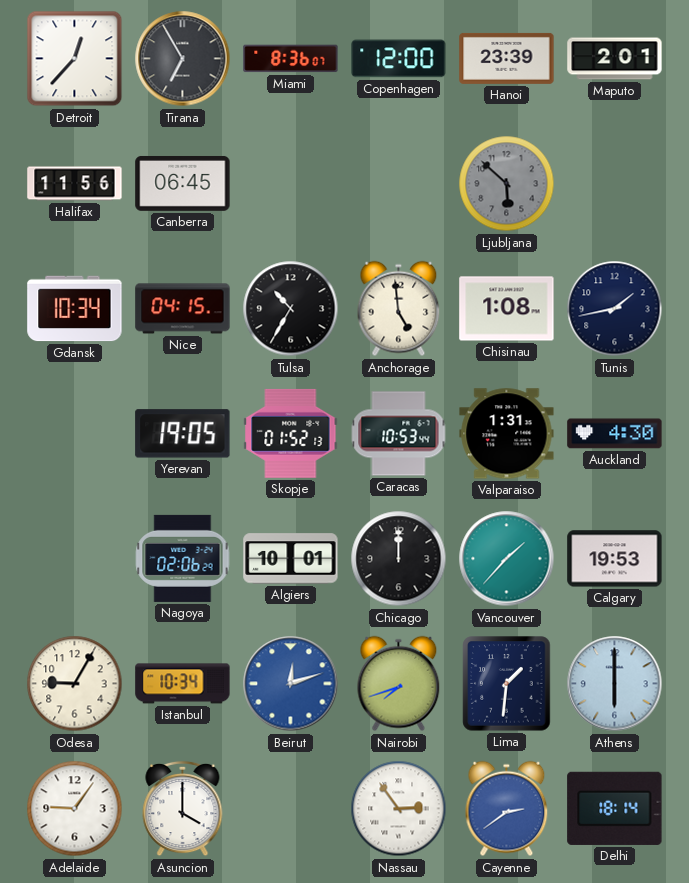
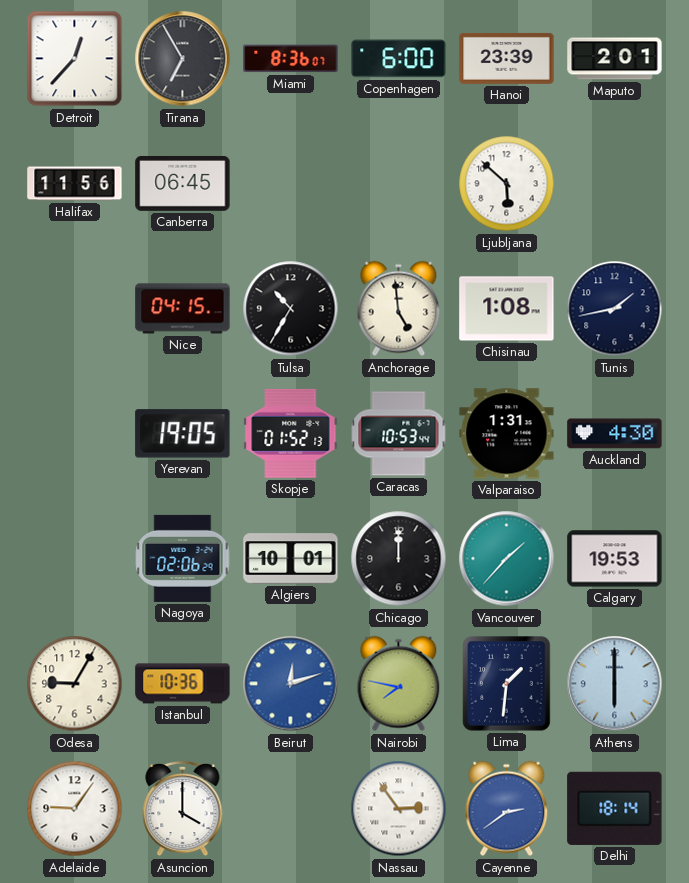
Copenhagen: 12:00 -> 6:00
Ljubljana dial: grey -> white
Gdansk: 10:34 -> none
Istanbul: 10:34 -> 10:36
Nairobi: 7:42 -> 7:47
